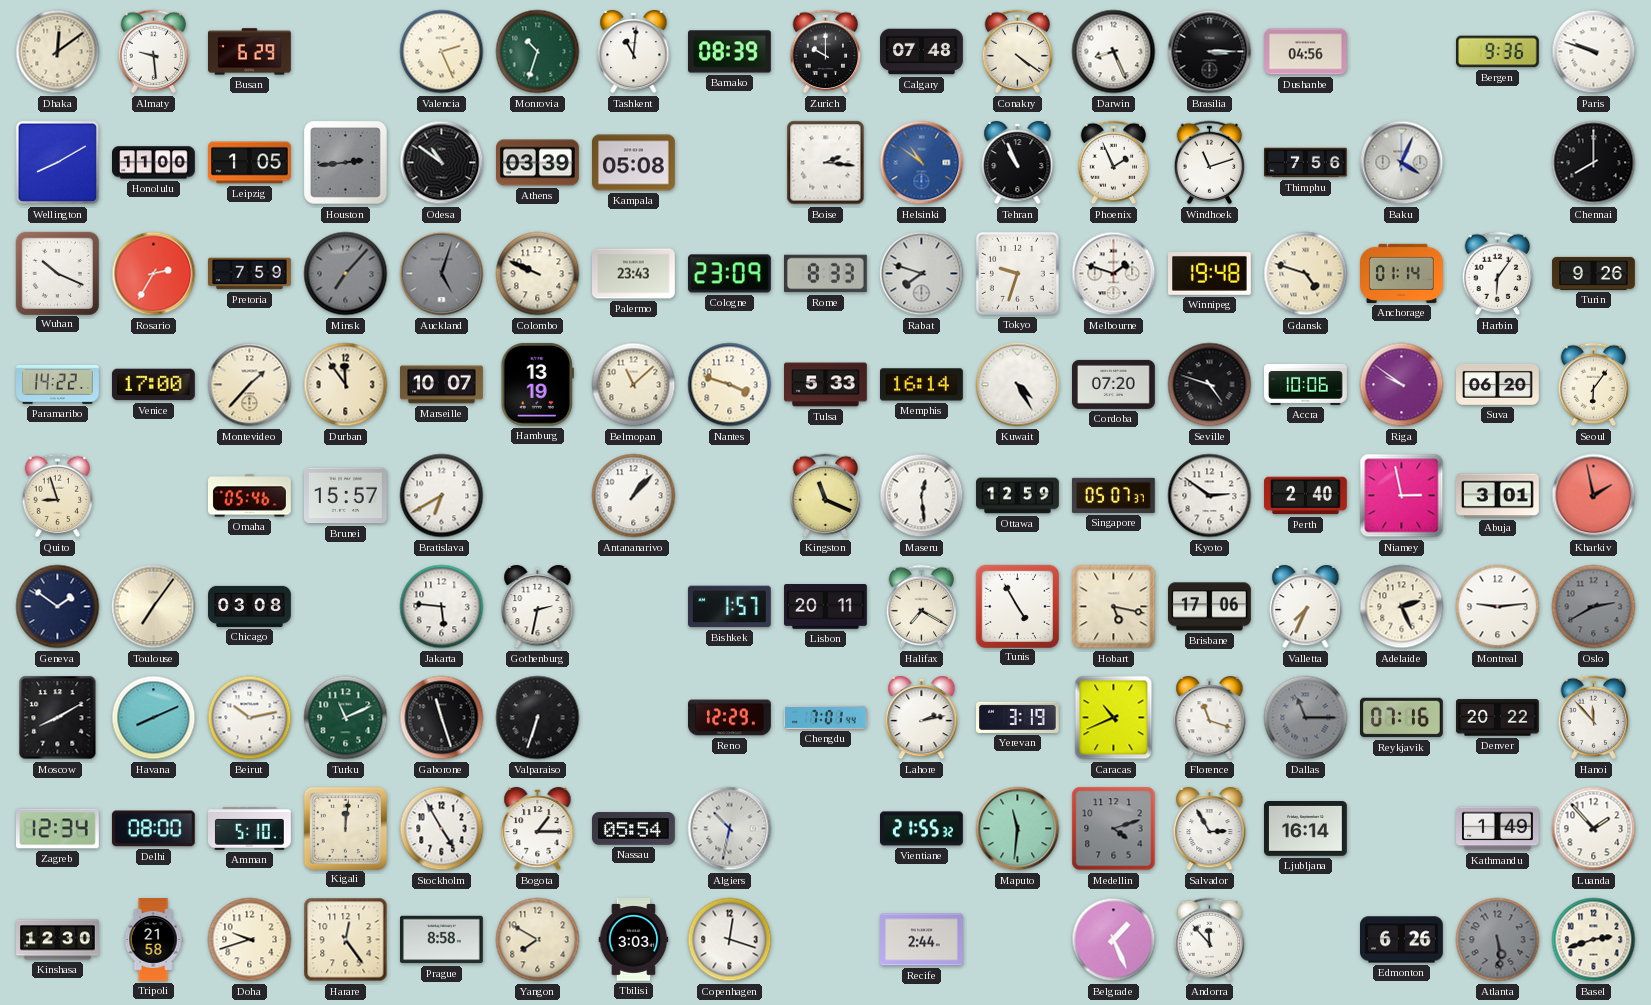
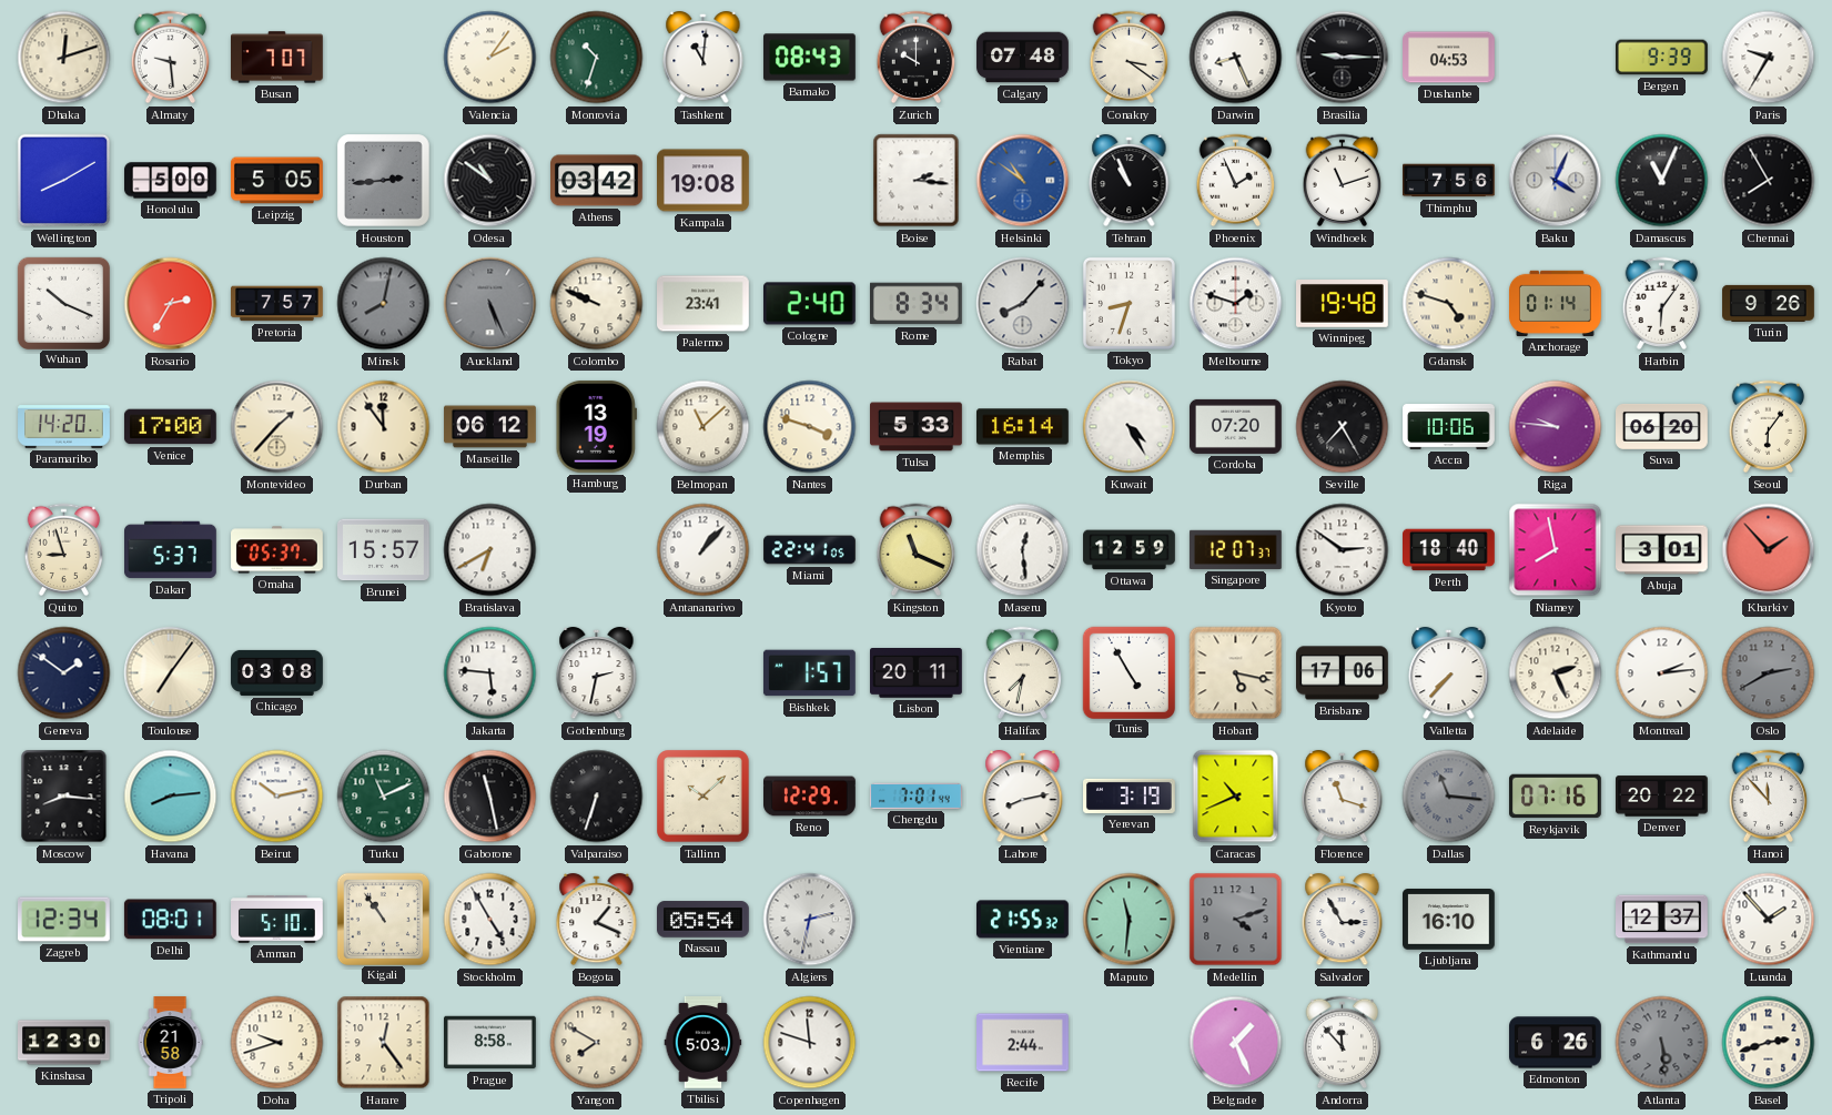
Dhaka: 12:09 -> 12:12
Busan: 6:29 -> 7:07
Valencia: 2:26 -> 2:06
Bamako: 08:39 -> 08:43
Conakry: 4:21 -> 3:21
Brasilia: 3:15 -> 9:15
Dushanbe: 04:56 -> 04:53
Bergen: 9:36 -> 9:39
Paris: 9:48 -> 9:35
Honolulu: 11:00 -> 5:00
Leipzig: 1:05 -> 5:05
Athens: 03:39 -> 03:42
Kampala: 05:08 -> 19:08
Damascus: none -> 11:04
Chennai: 8:00 -> 7:55
Pretoria: 7:59 -> 7:57
Minsk: 7:07 -> 8:02
Auckland: 5:03 -> 5:26
Palermo: 23:43 -> 23:41
Cologne: 23:09 -> 2:40
Rome: 8:33 -> 8:34
Rabat: 7:48 -> 8:07
Tokyo: 9:33 -> 8:33
Paramaribo: 14:22 -> 14:20
Marseille: 10:07 -> 06:12
Seville: 4:48 -> 7:25
Riga: 9:51 -> 9:46
Dakar: none -> 5:37
Omaha: 05:46 -> 05:37
Miami: none -> 22:41
Singapore: 05:07 -> 12:07
Perth: 2:40 -> 18:40
Niamey: 2:58 -> 7:58
Kharkiv: 1:58 -> 1:53
Halifax: 7:20 -> 7:32
Valletta: 7:34 -> 7:37
Montreal: 9:14 -> 2:14
Moscow: 8:10 -> 8:16
Havana: 8:11 -> 8:14
Gaborone: 11:27 -> 11:28
Tallinn: none -> 10:08
Lahore: 2:13 -> 8:13
Dallas: 11:15 -> 11:16
Delhi: 08:00 -> 08:01
Kigali: 12:01 -> 10:54
Bogota: 1:15 -> 1:19
Algiers: 10:32 -> 2:32
Ljubljana: 16:14 -> 16:10
Kathmandu: 1:49 -> 12:37
Tbilisi: 3:03 -> 5:03
Copenhagen: 12:18 -> 11:48
